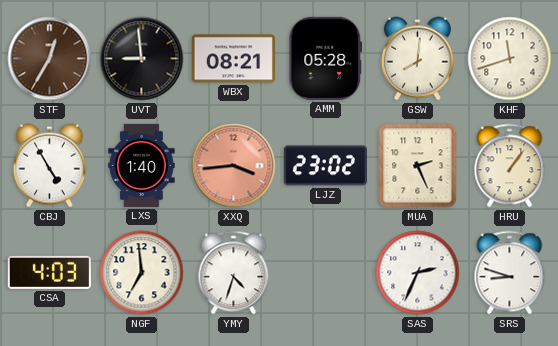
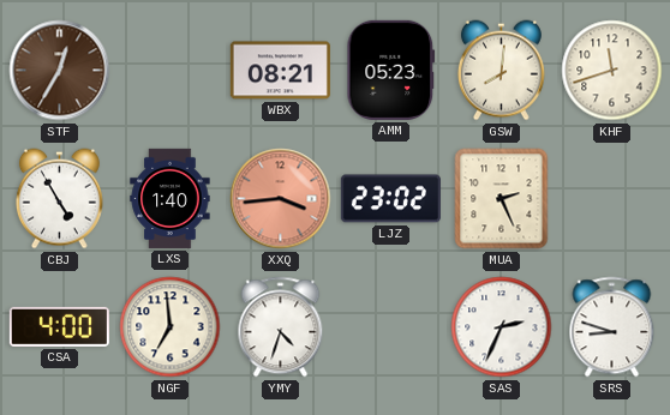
UVT: 8:59 -> none
AMM: 05:28 -> 05:23
HRU: 1:06 -> none
CSA: 4:03 -> 4:00
